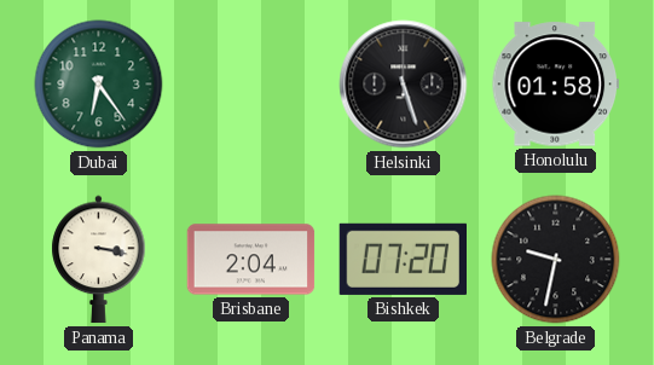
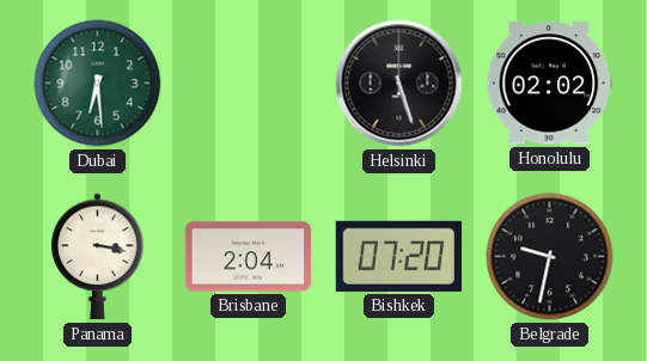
Dubai: 6:24 -> 6:29
Honolulu: 01:58 -> 02:02
